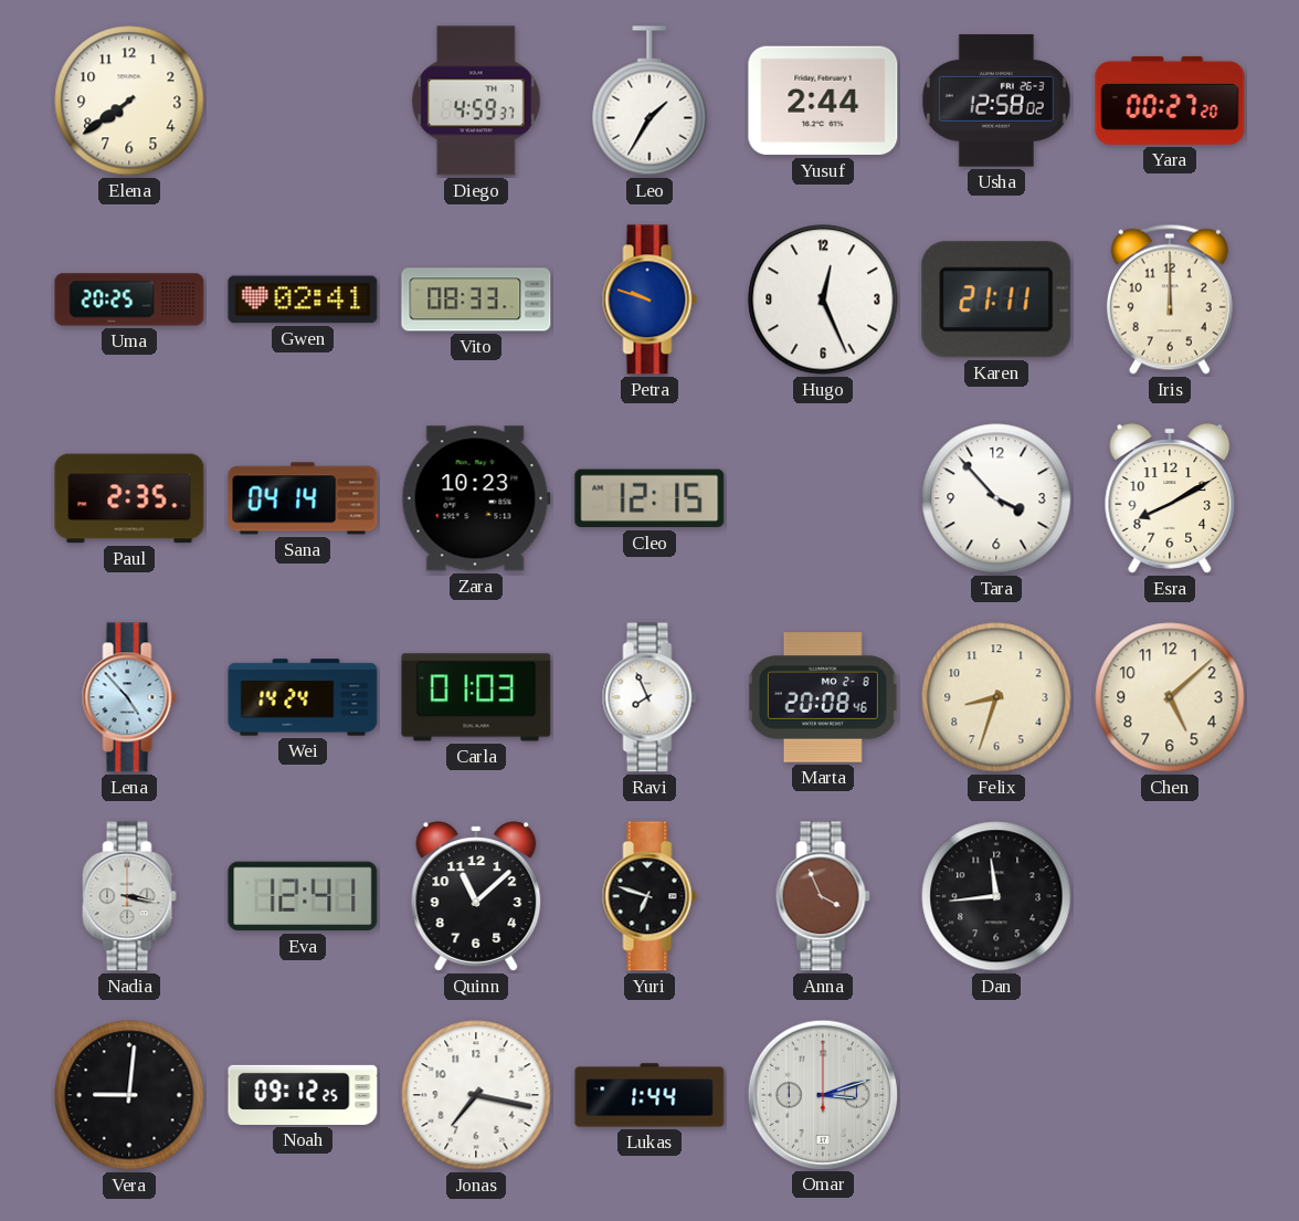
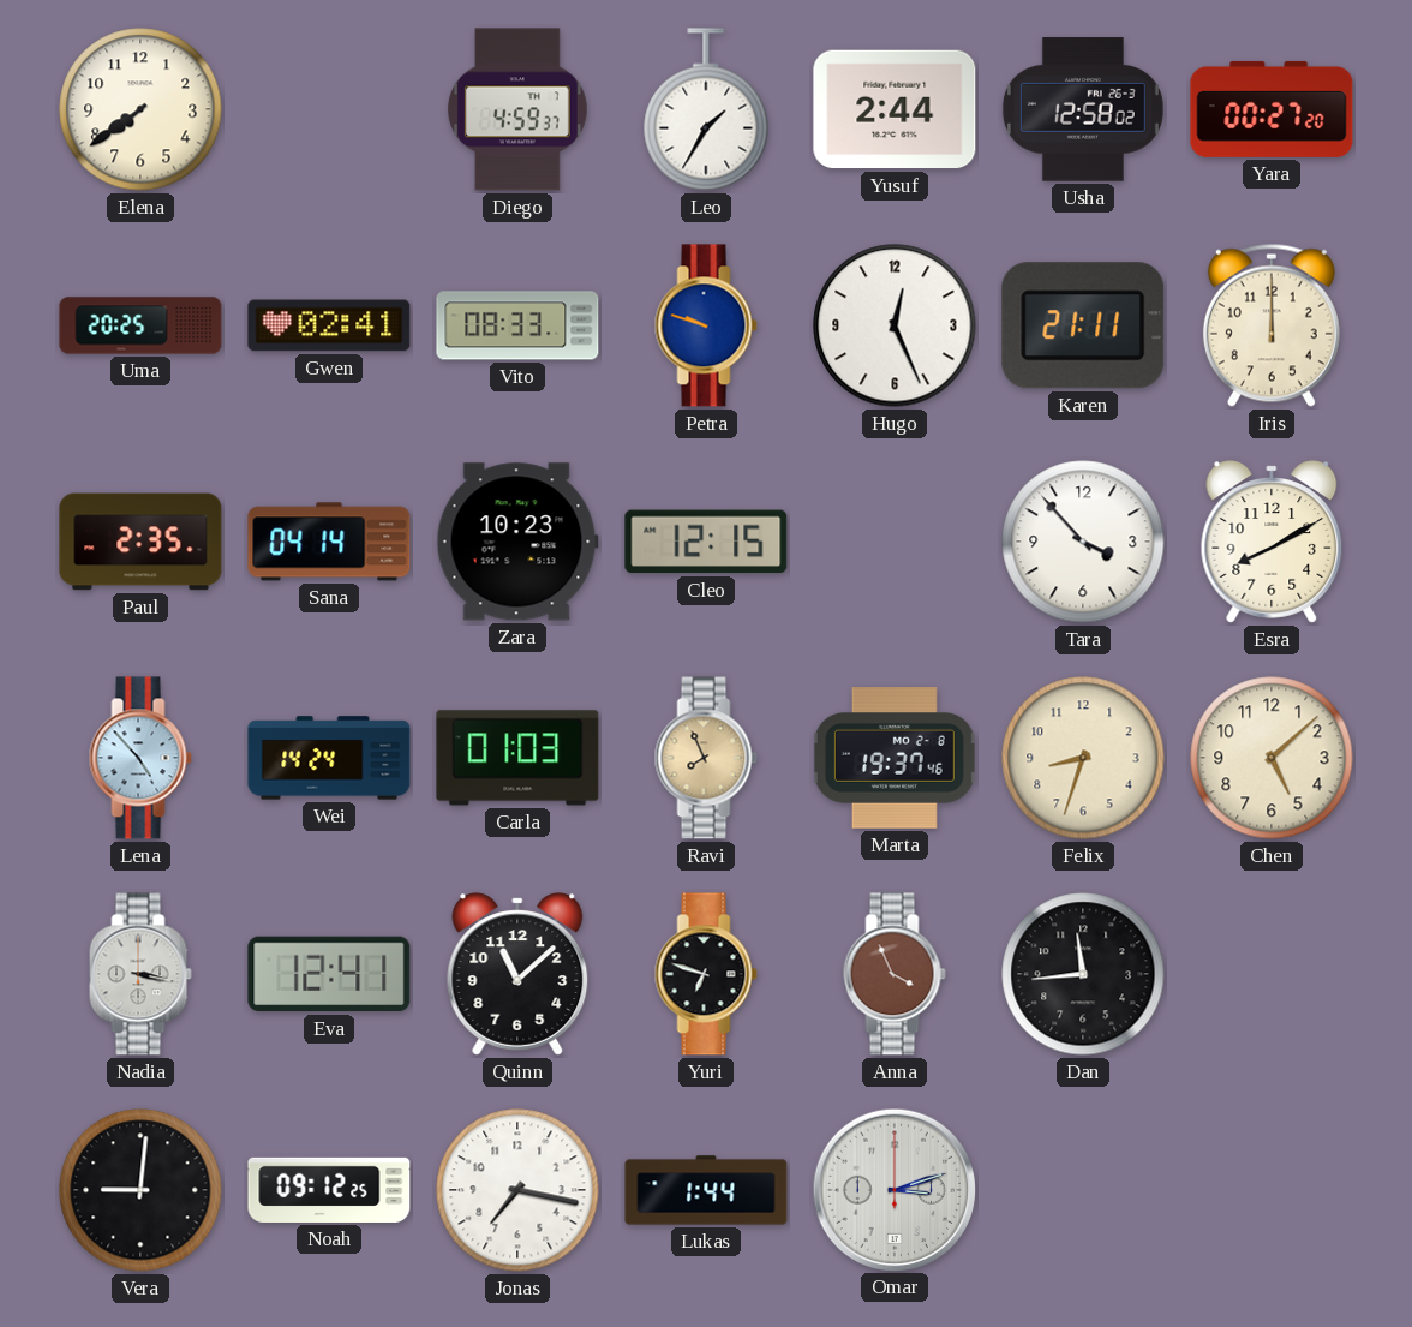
Ravi dial: white -> champagne
Marta: 20:08 -> 19:37
